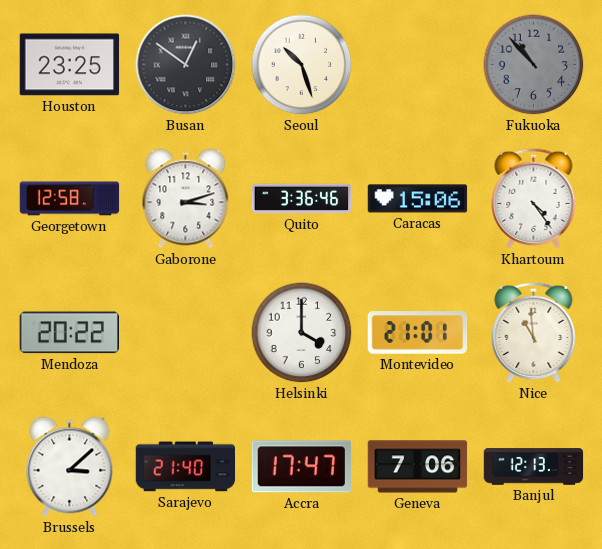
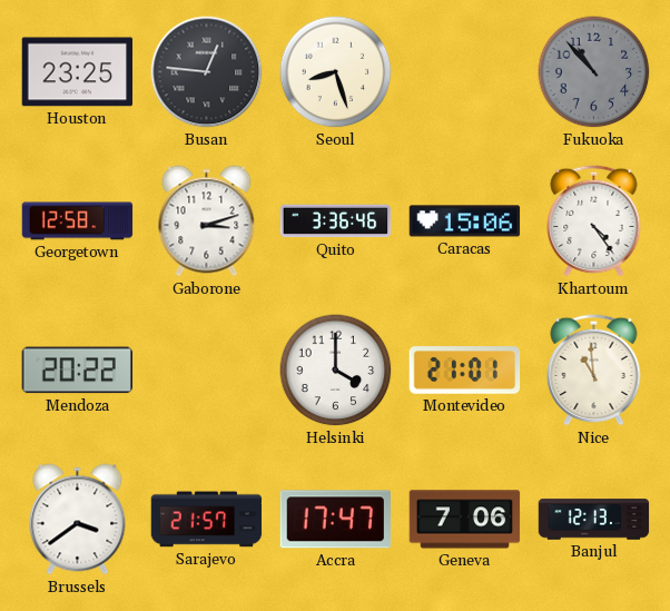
Busan: 12:51 -> 12:46
Seoul: 10:27 -> 8:27
Brussels: 3:08 -> 3:39
Sarajevo: 21:40 -> 21:57
